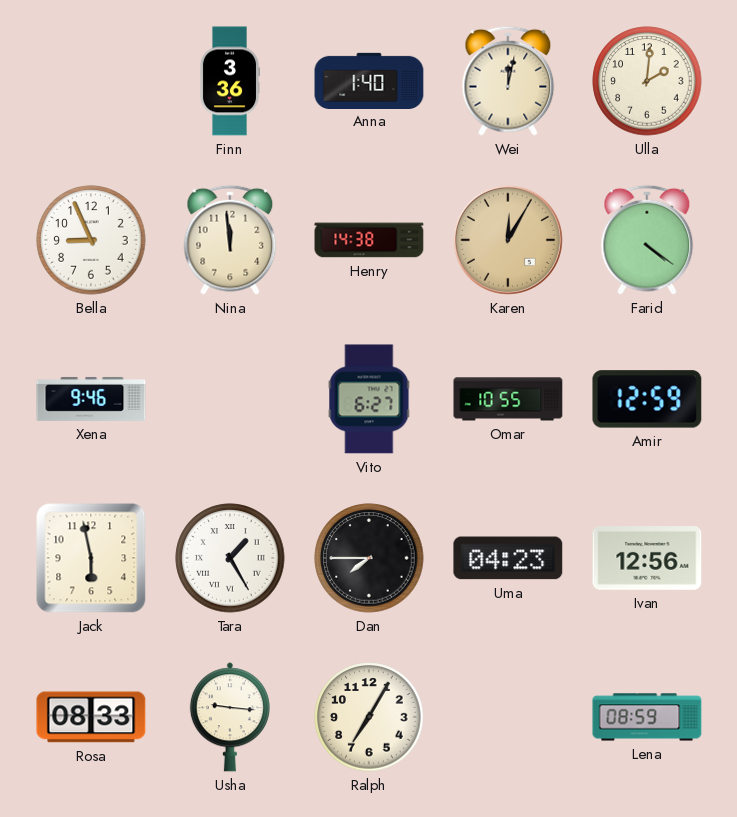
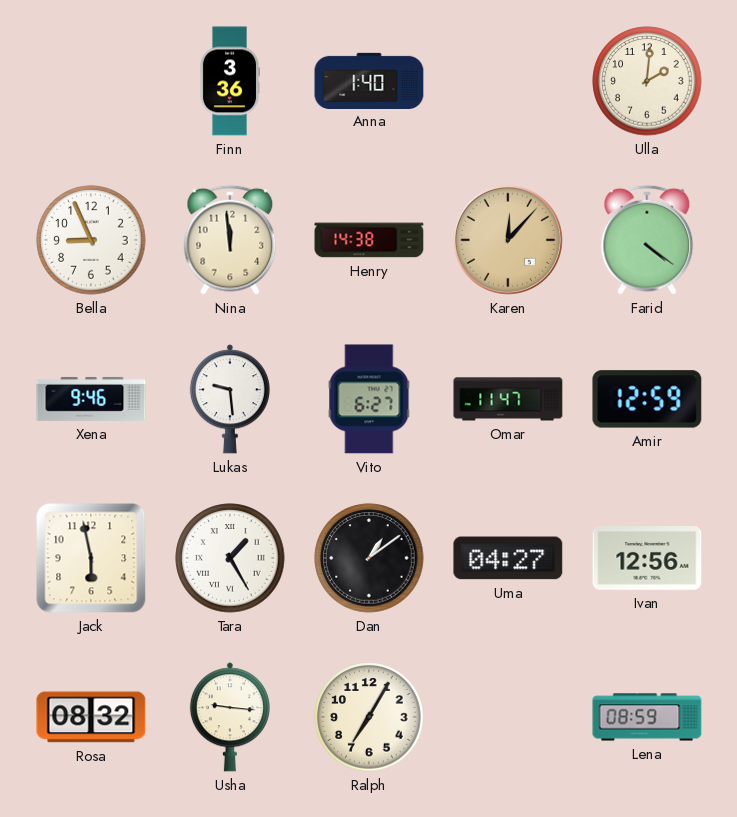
Wei: 12:02 -> none
Karen: 12:05 -> 12:07
Lukas: none -> 9:29
Omar: 10:55 -> 11:47
Dan: 7:45 -> 1:09
Uma: 04:23 -> 04:27
Rosa: 08:33 -> 08:32
